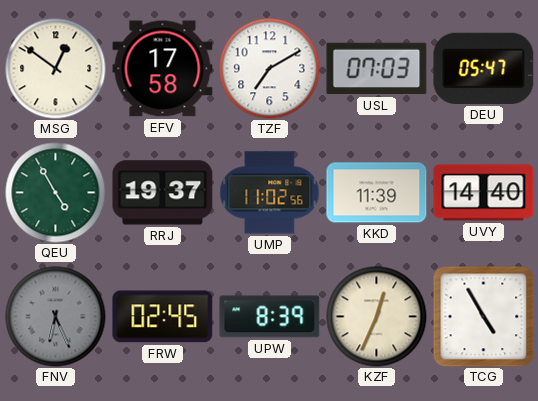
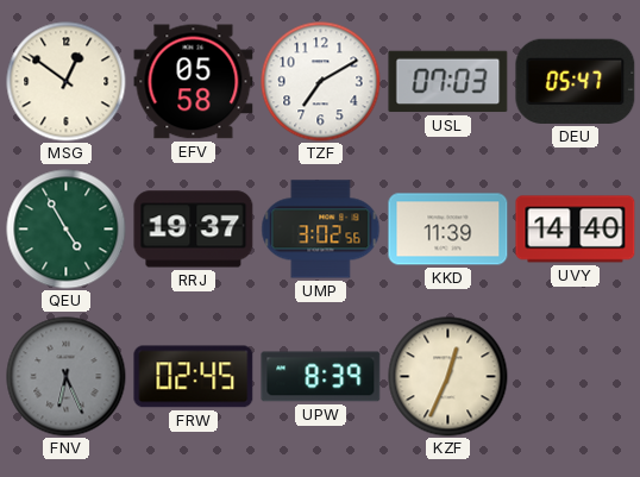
EFV: 17:58 -> 05:58
UMP: 11:02 -> 3:02
TCG: 4:55 -> none
